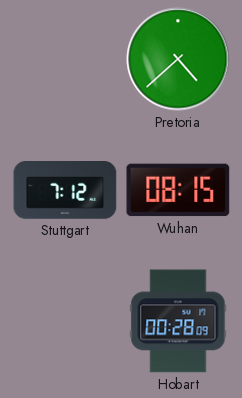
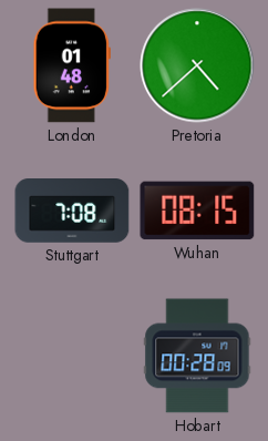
London: none -> 01:48
Stuttgart: 7:12 -> 7:08
